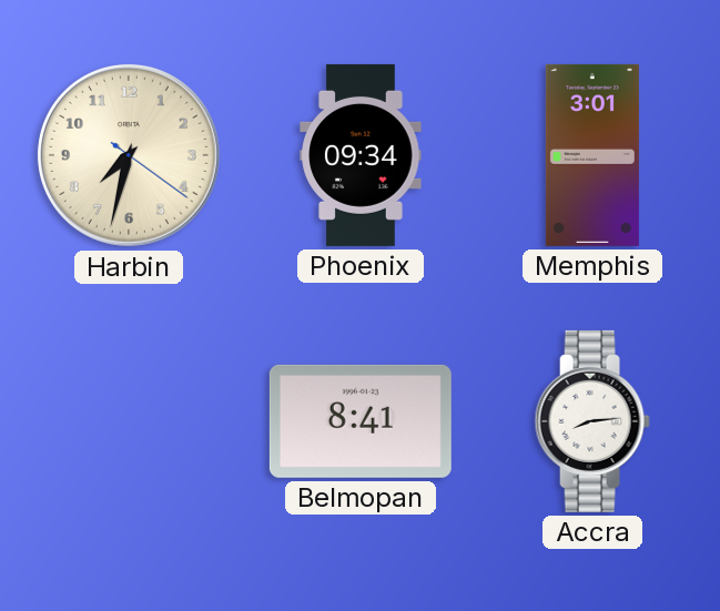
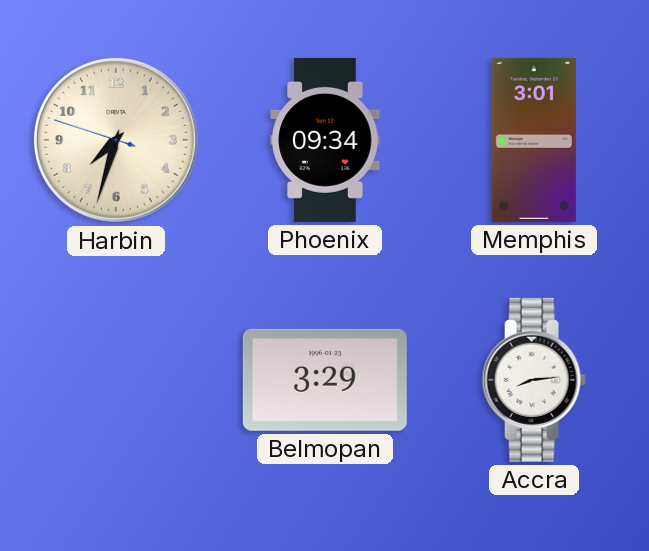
Harbin: 7:32:21 -> 7:32:48
Belmopan: 8:41 -> 3:29
